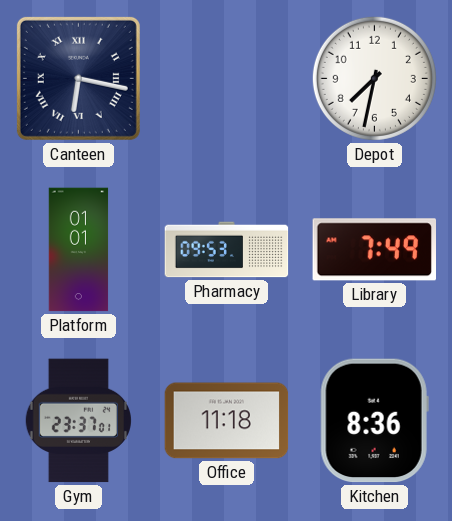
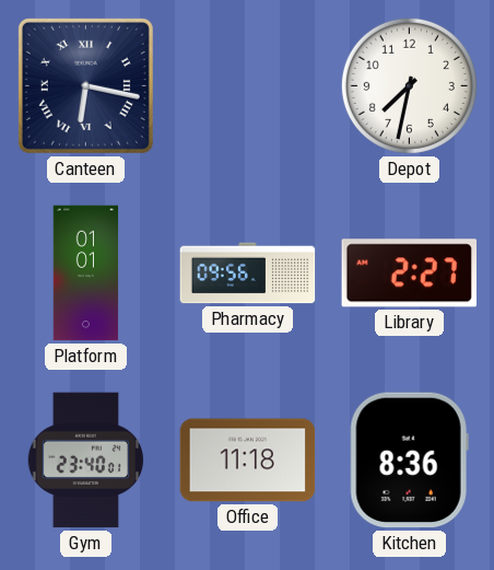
Pharmacy: 09:53 -> 09:56
Library: 7:49 -> 2:27
Gym: 23:37 -> 23:40
